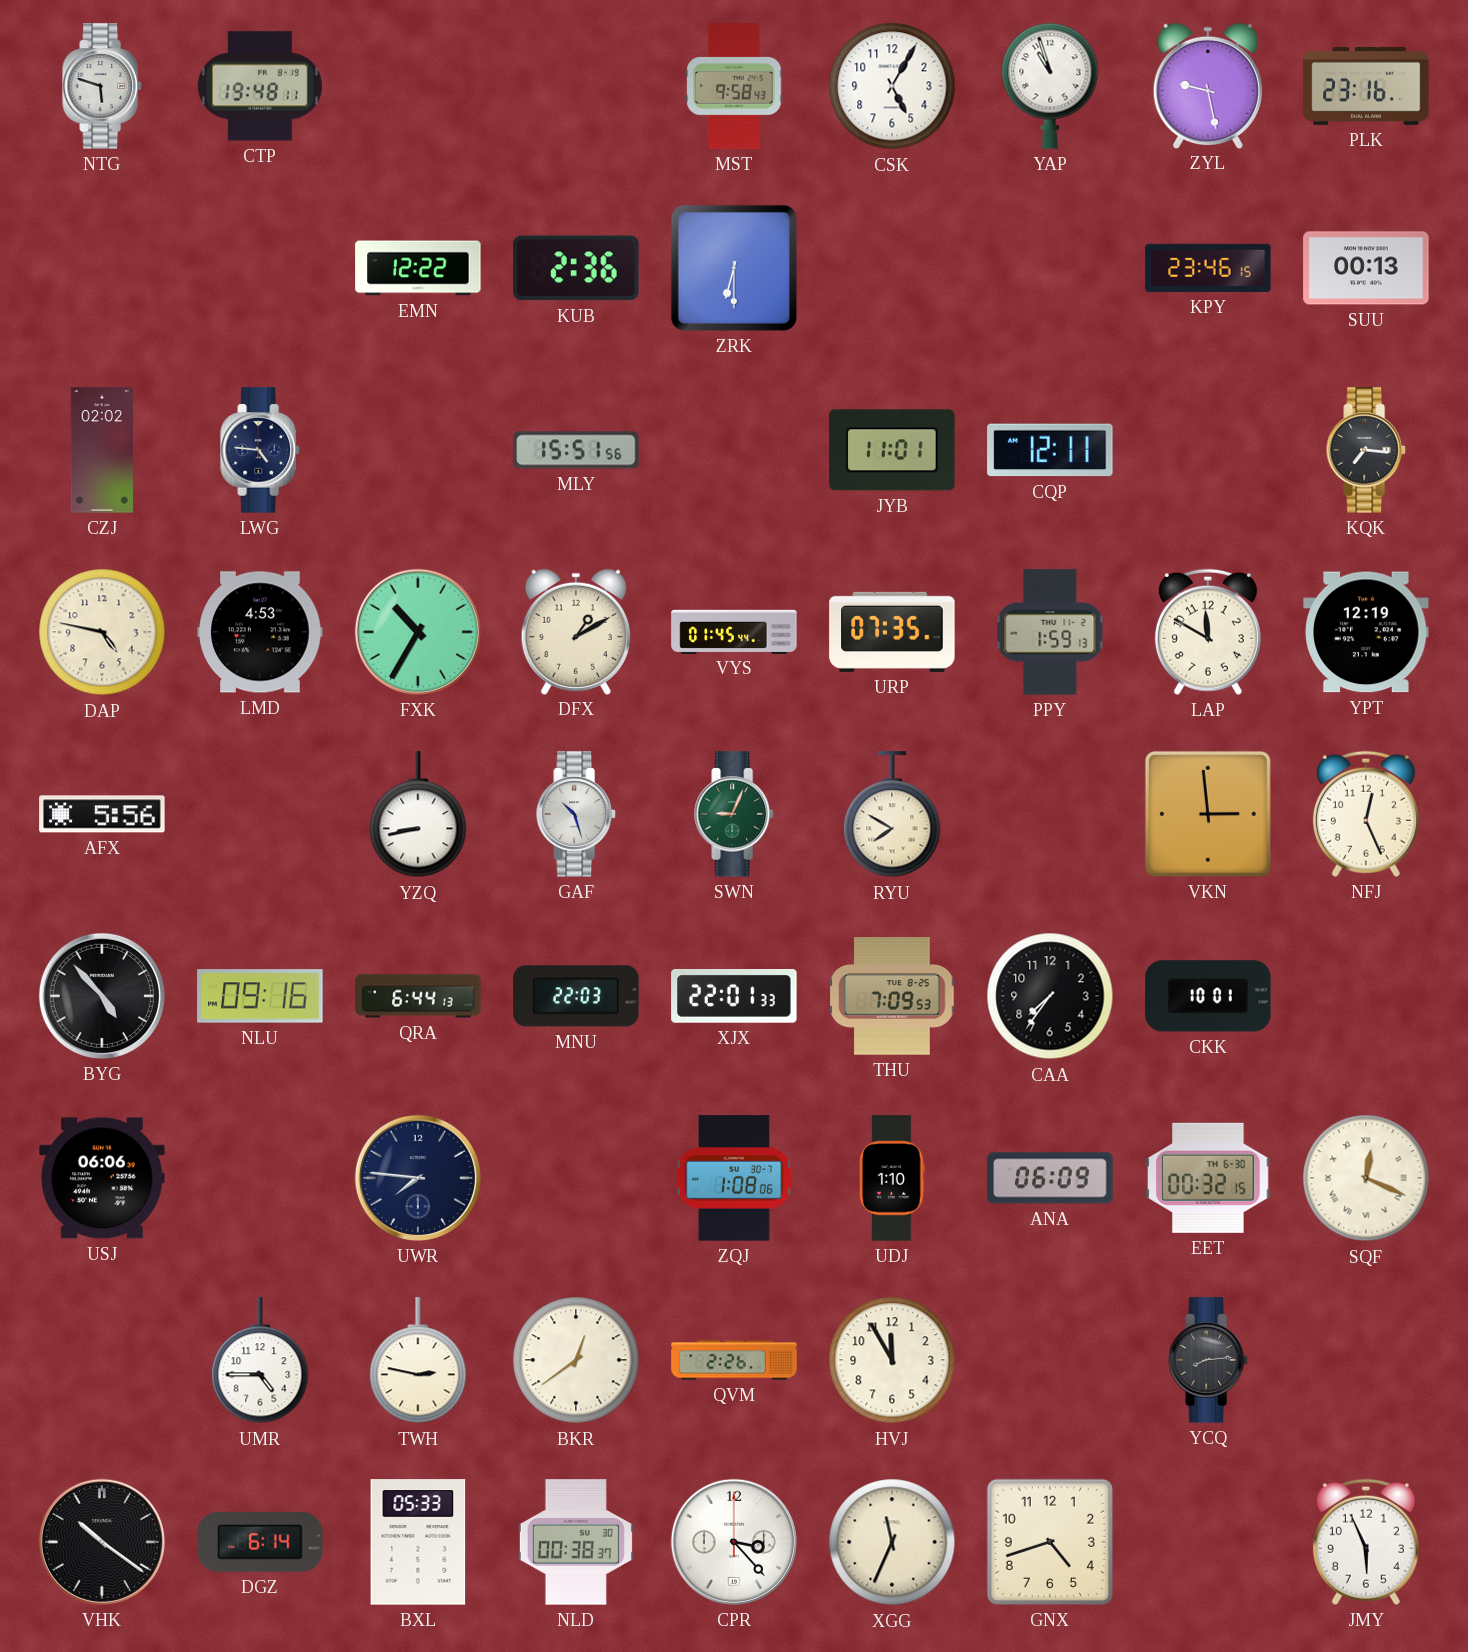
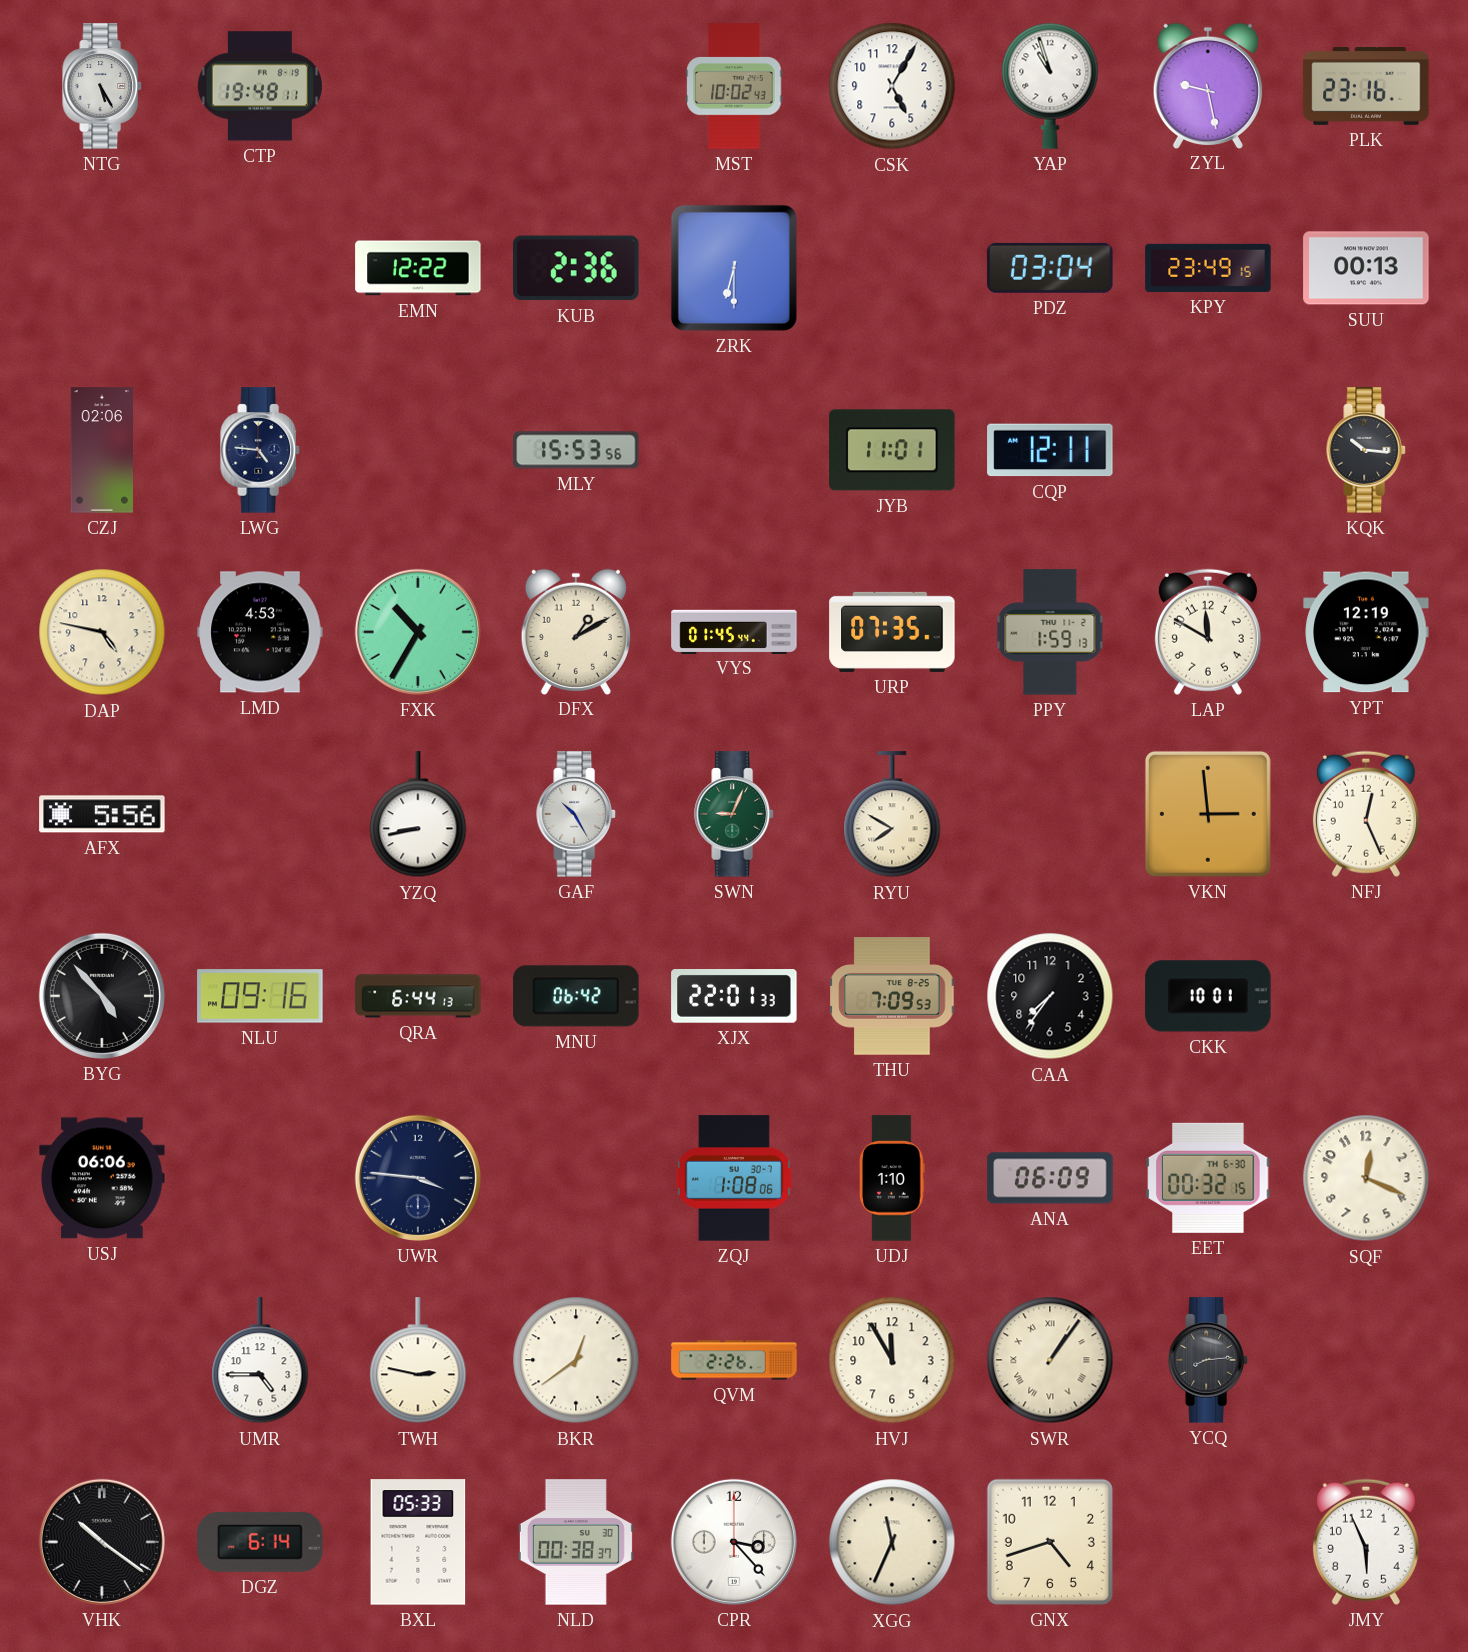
NTG: 5:48 -> 5:25
MST: 9:58 -> 10:02
PDZ: none -> 03:04
KPY: 23:46 -> 23:49
CZJ: 02:02 -> 02:06
MLY: 15:51 -> 15:53
KQK: 7:16 -> 10:16
GAF: 10:27 -> 10:25
MNU: 22:03 -> 06:42
UWR: 7:46 -> 3:46
SQF numerals: Roman -> Arabic
SWR: none -> 1:06
